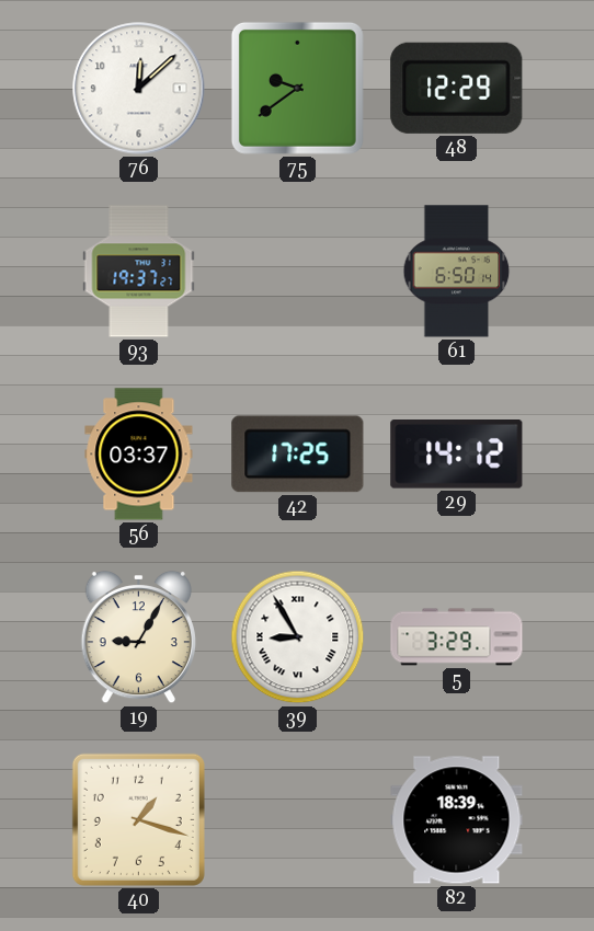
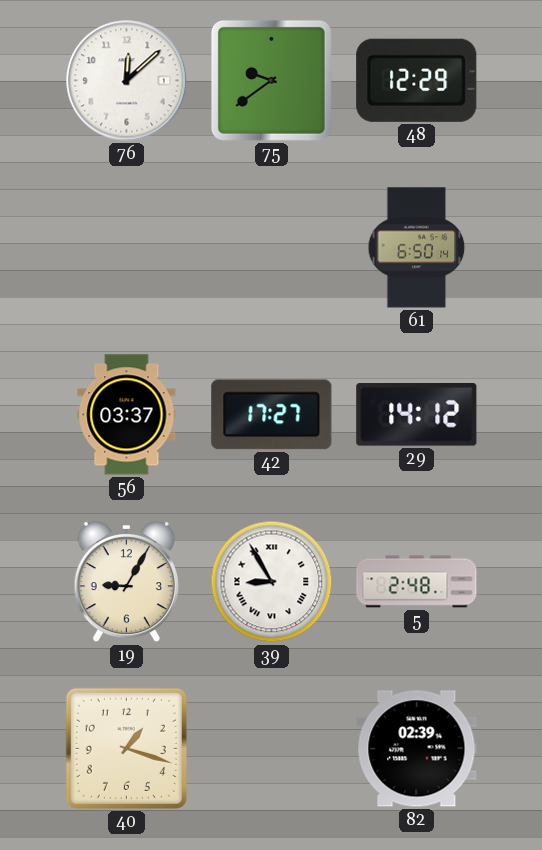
93: 19:37 -> none
42: 17:25 -> 17:27
5: 3:29 -> 2:48
82: 18:39 -> 02:39
